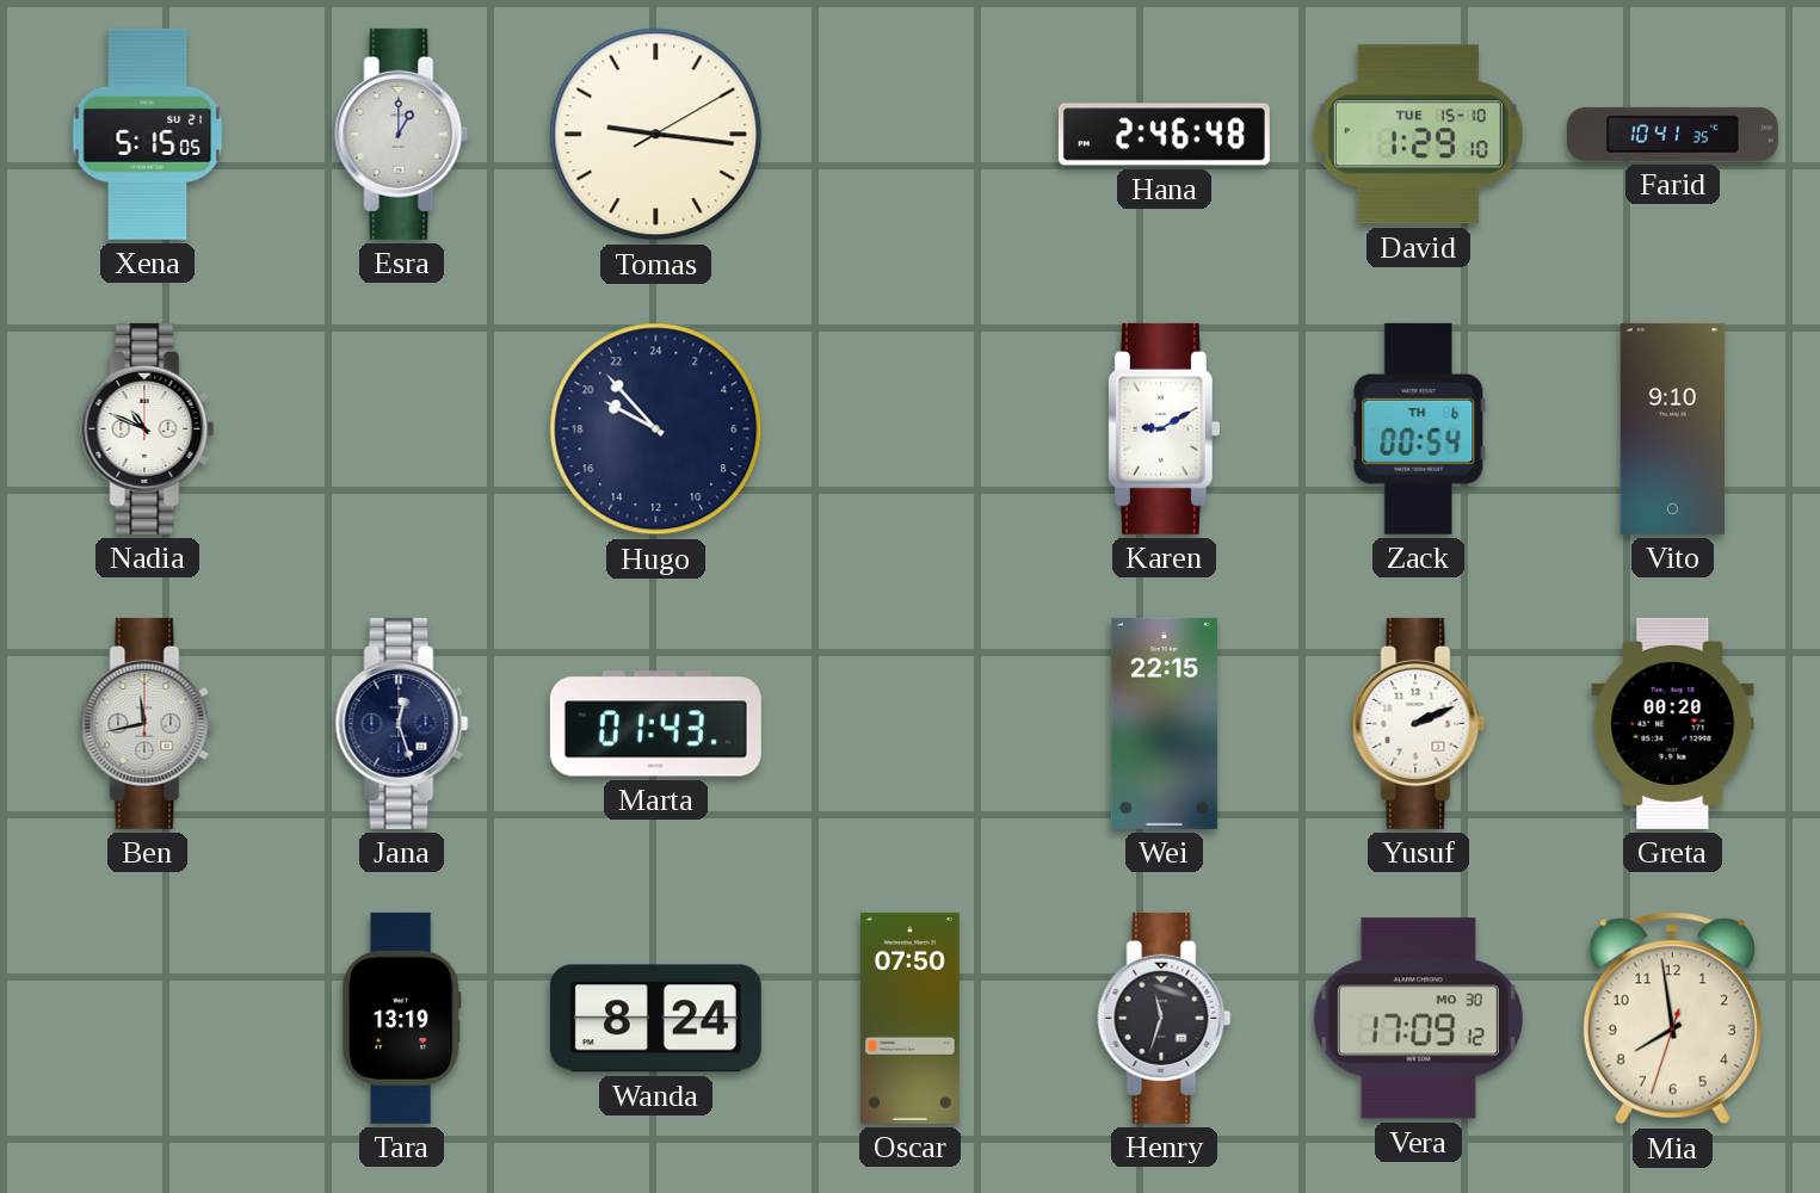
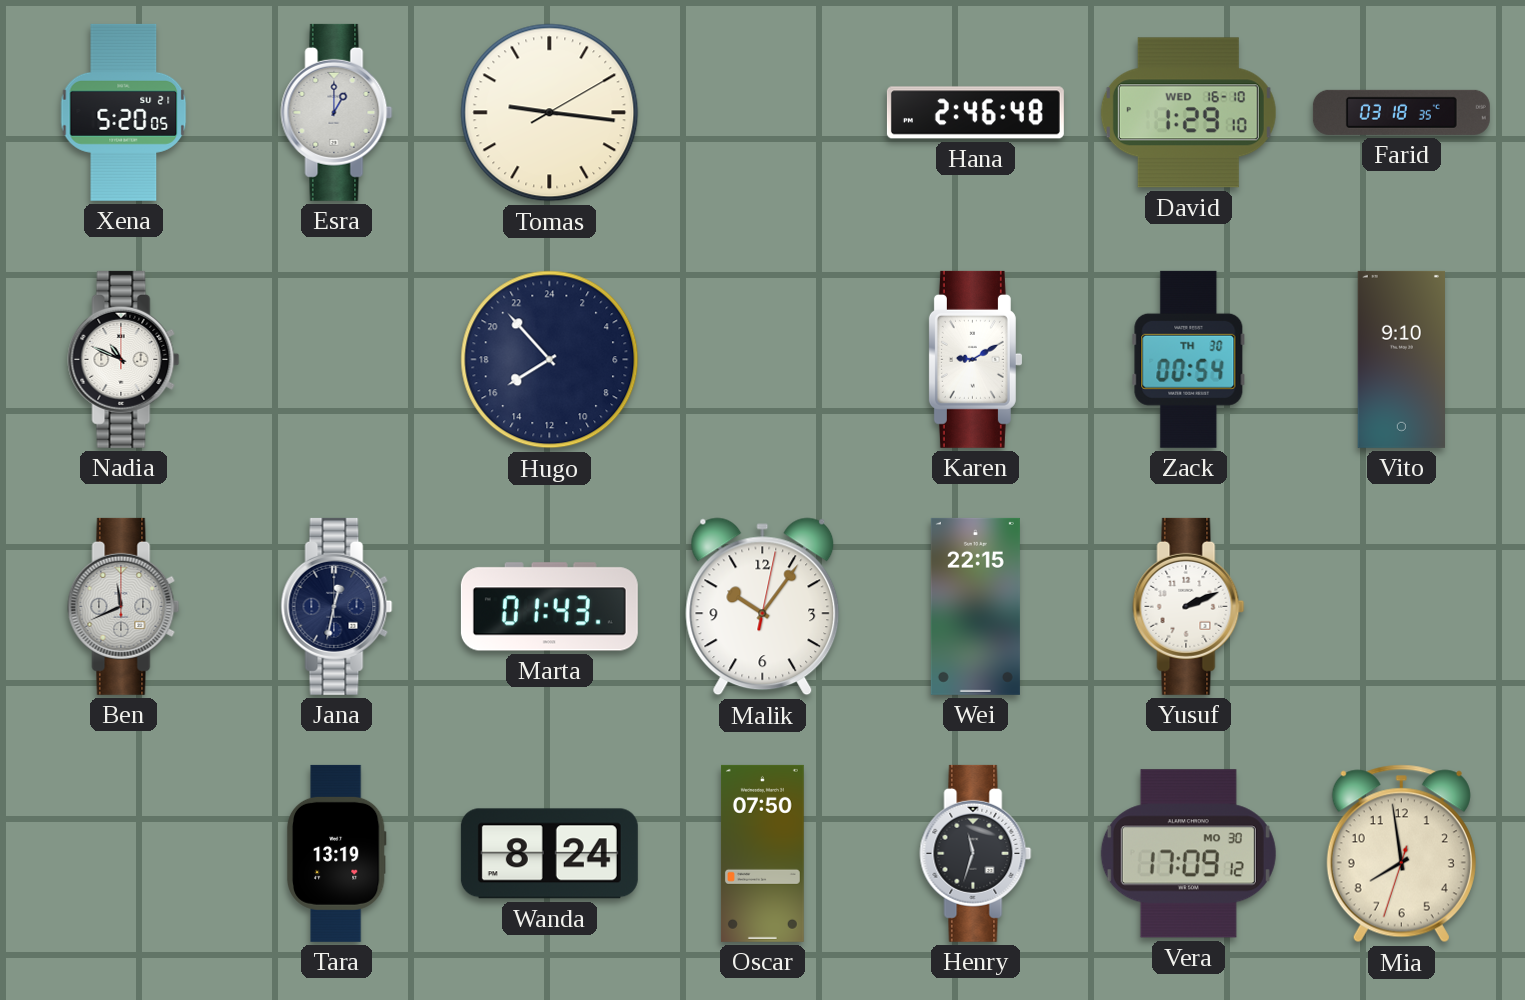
Xena: 5:15 -> 5:20
David date: TUE 15-10 -> WED 16-10
Farid: 10:41 -> 03:18
Hugo: 19:53 -> 15:53
Zack date: TH 6 -> TH 30
Ben: 11:43 -> 11:41
Jana: 12:27 -> 12:32
Malik: none -> 10:06
Greta: 00:20 -> none
